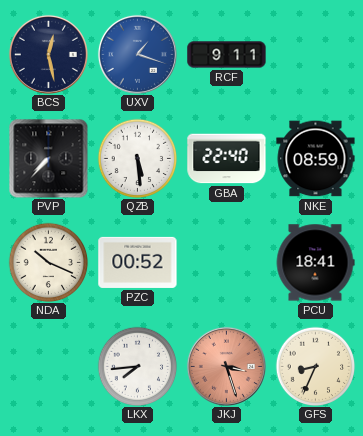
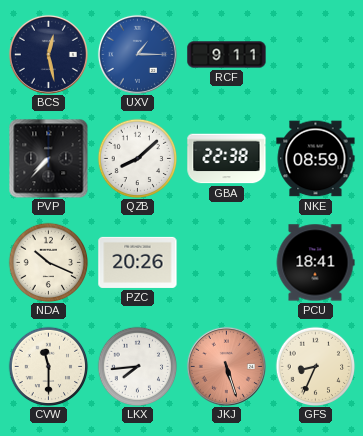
UXV: 1:18 -> 1:15
QZB: 5:29 -> 8:08
GBA: 22:40 -> 22:38
PZC: 00:52 -> 20:26
CVW: none -> 11:30
JKJ: 3:27 -> 5:27
